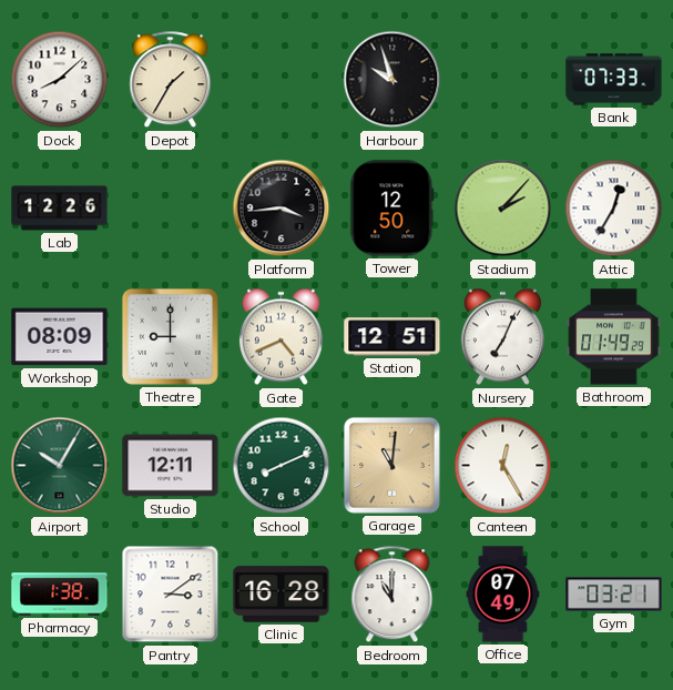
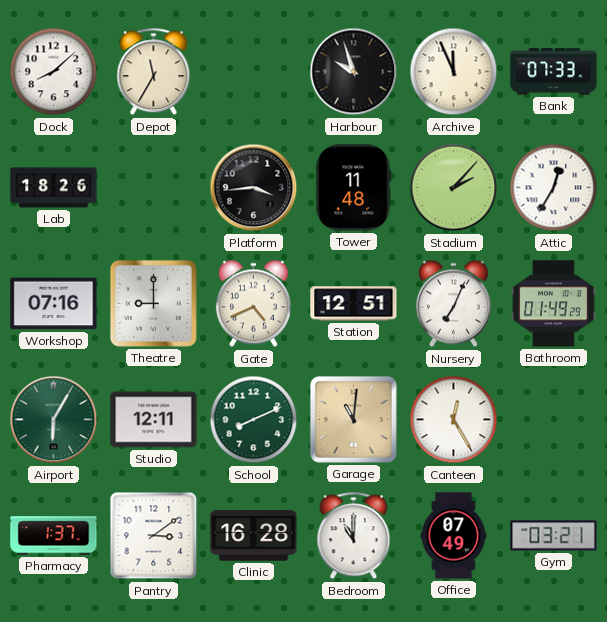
Depot: 1:35 -> 11:35
Archive: none -> 11:56
Lab: 12:26 -> 18:26
Tower: 12:50 -> 11:48
Workshop: 08:09 -> 07:16
Airport: 10:05 -> 6:05
Pharmacy: 1:38 -> 1:37
